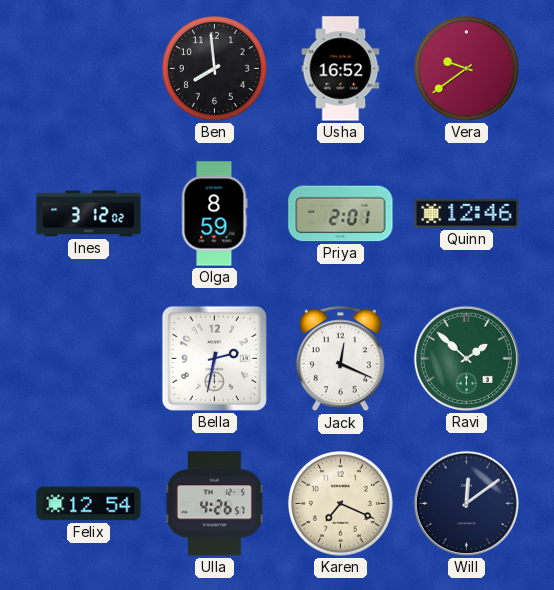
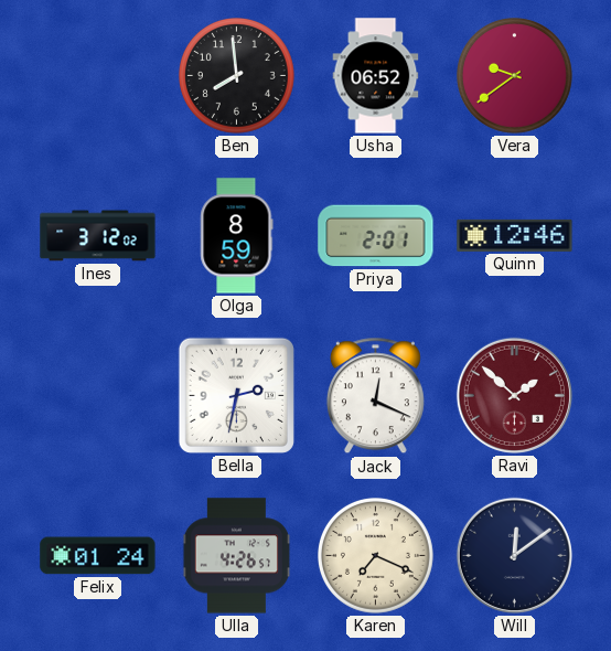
Usha: 16:52 -> 06:52
Ravi dial: green -> burgundy
Felix: 12:54 -> 01:24
